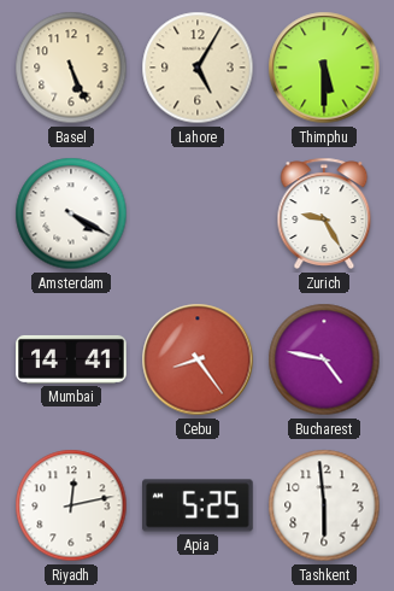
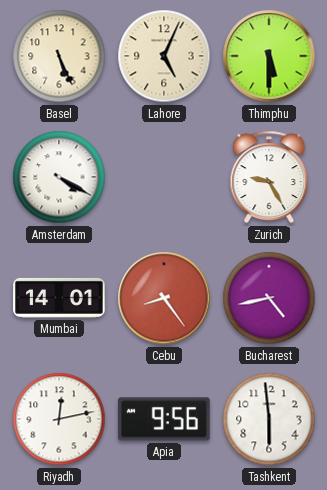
Lahore: 5:05 -> 5:04
Mumbai: 14:41 -> 14:01
Bucharest: 4:47 -> 4:43
Apia: 5:25 -> 9:56
